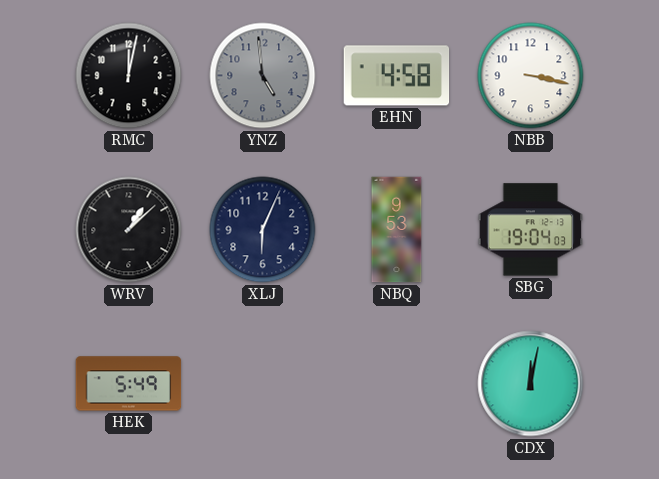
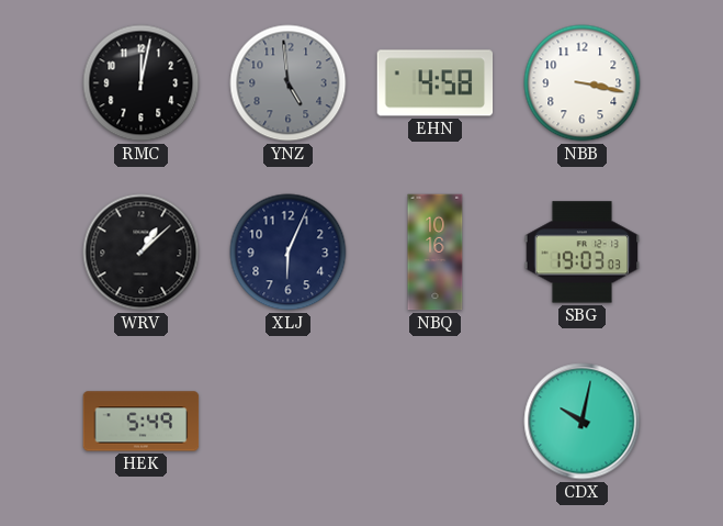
NBQ: 9:53 -> 10:16
SBG: 19:04 -> 19:03
CDX: 12:02 -> 10:02
